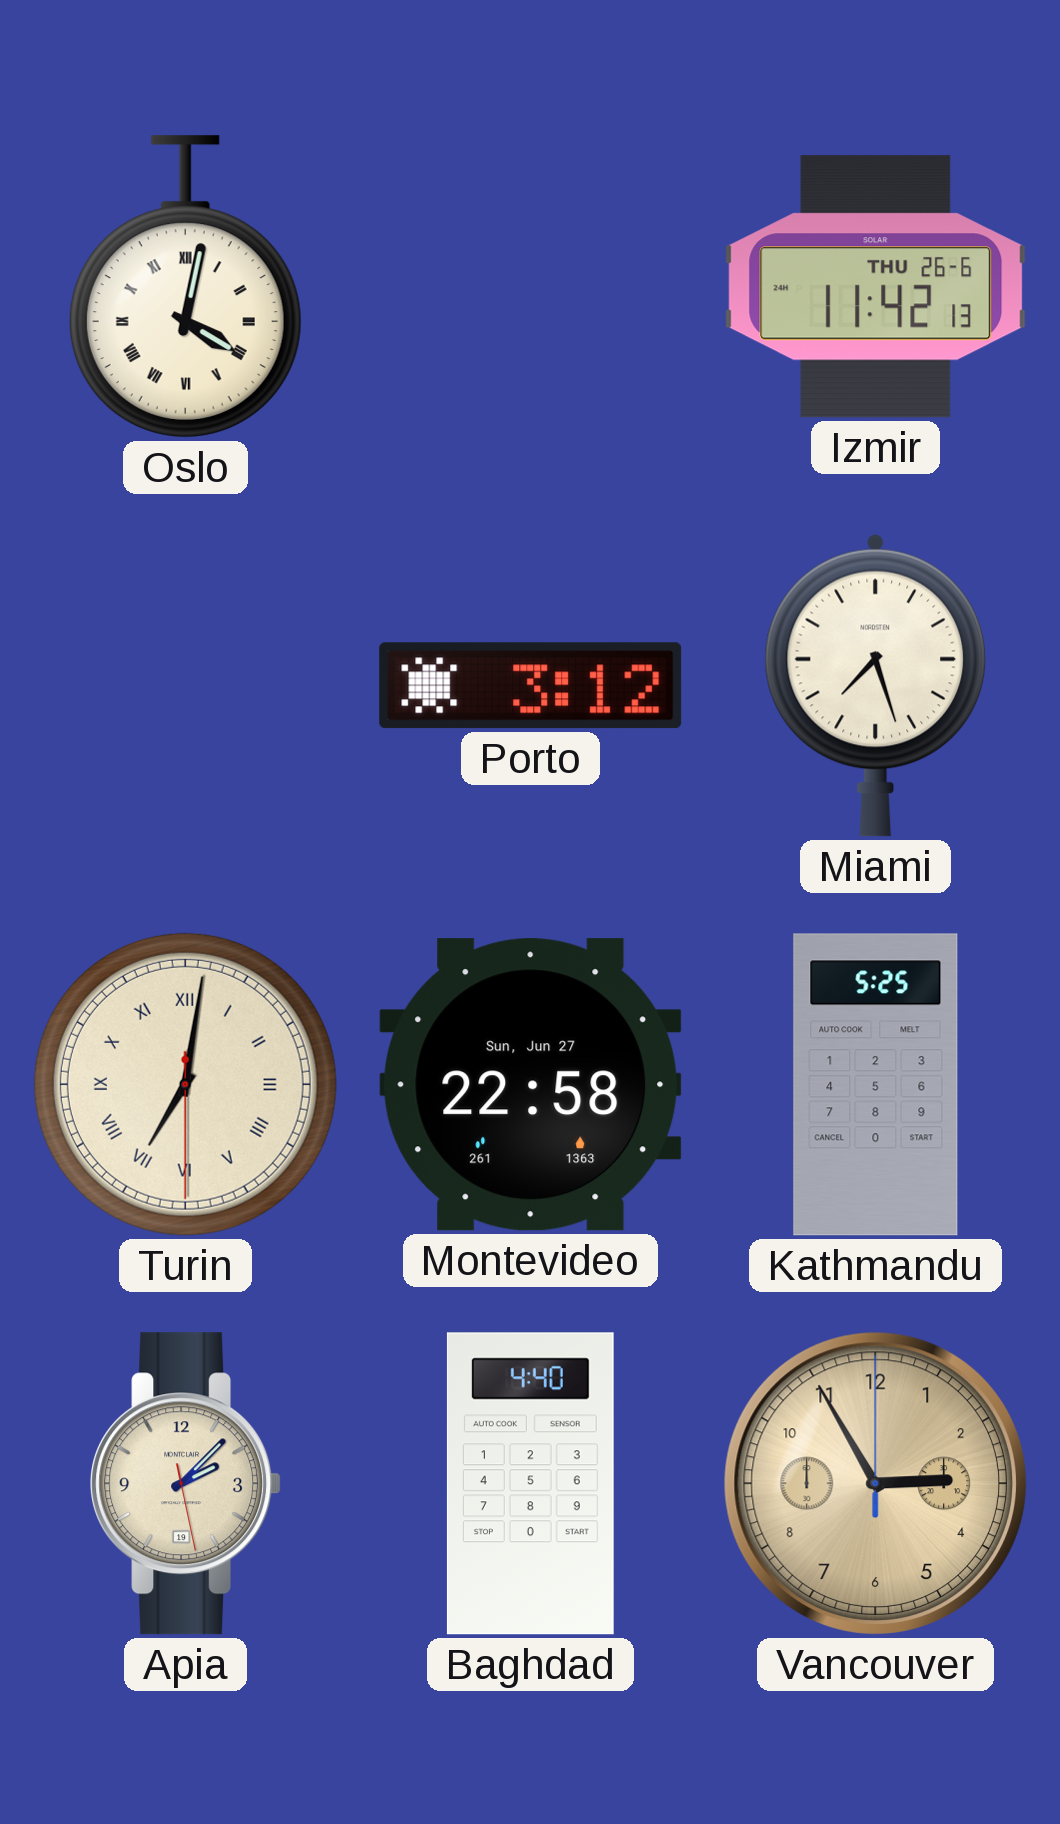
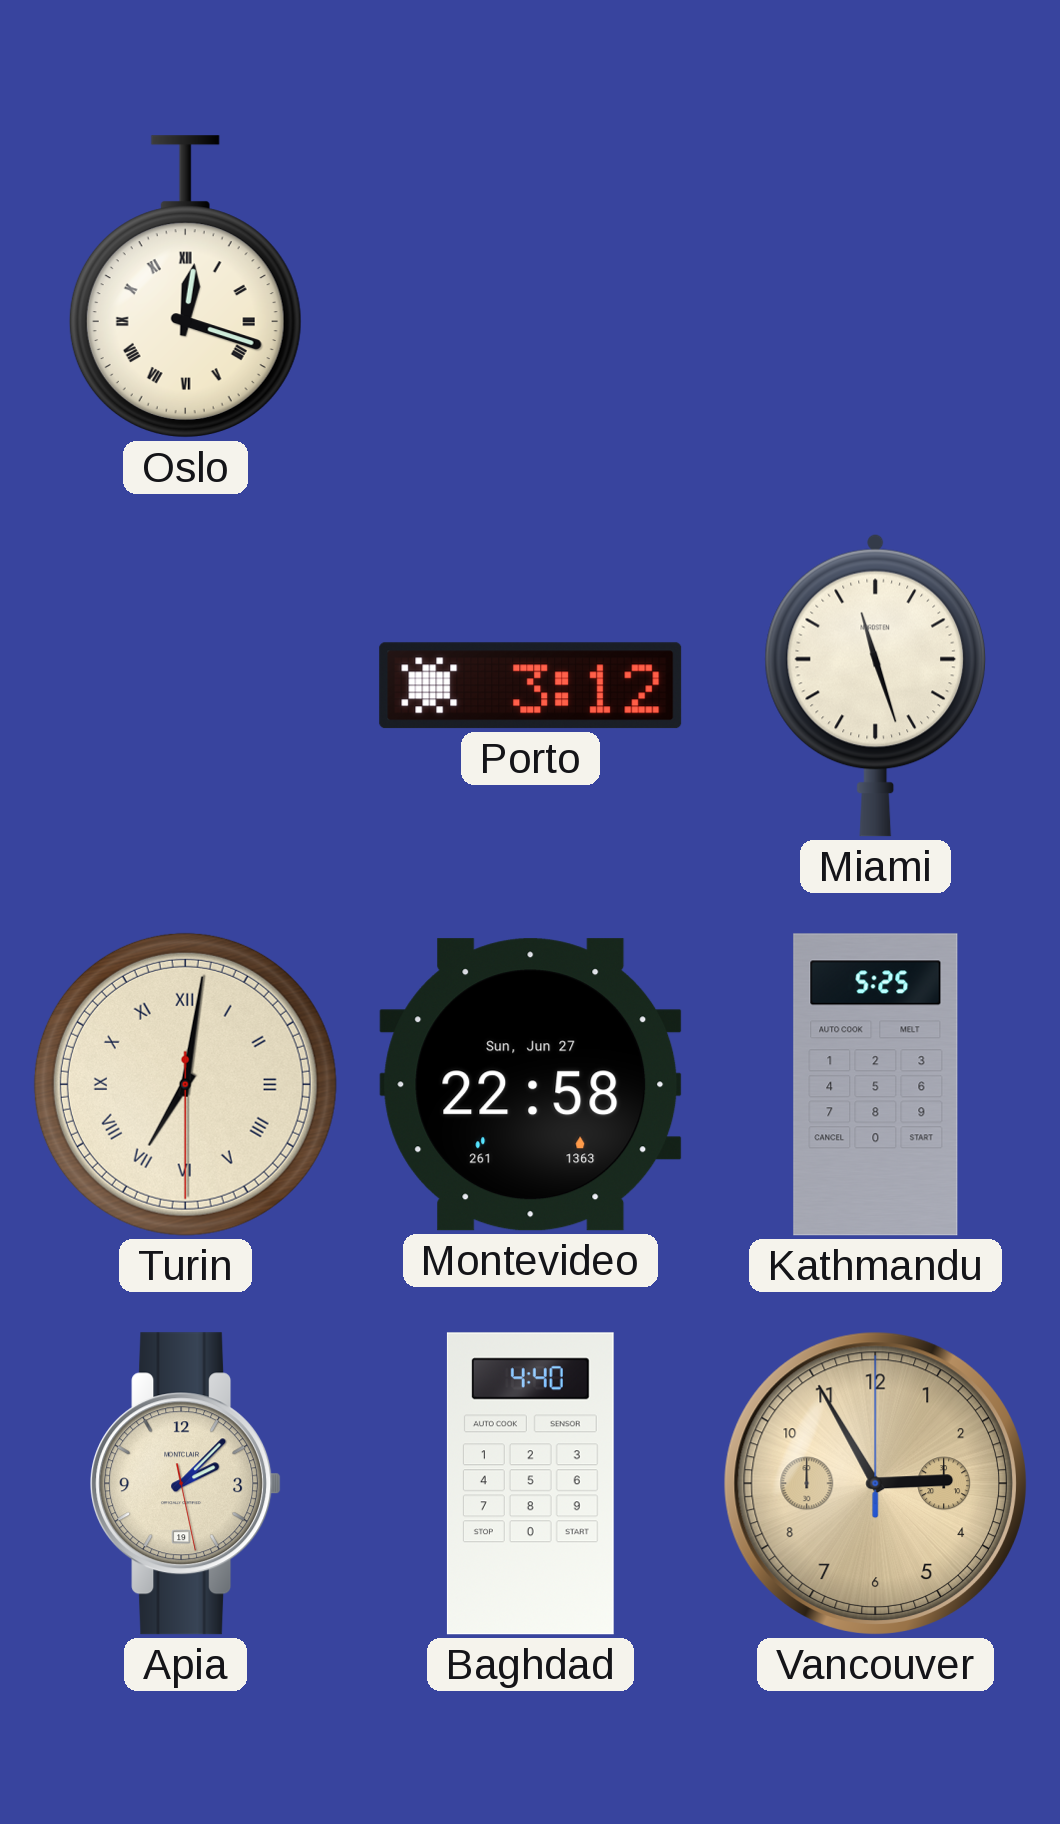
Oslo: 4:02 -> 12:18
Izmir: 11:42 -> none
Miami: 7:27 -> 11:27
